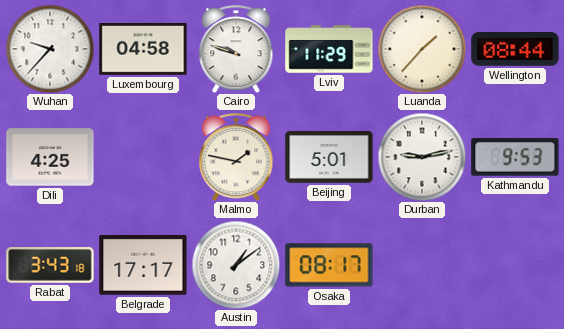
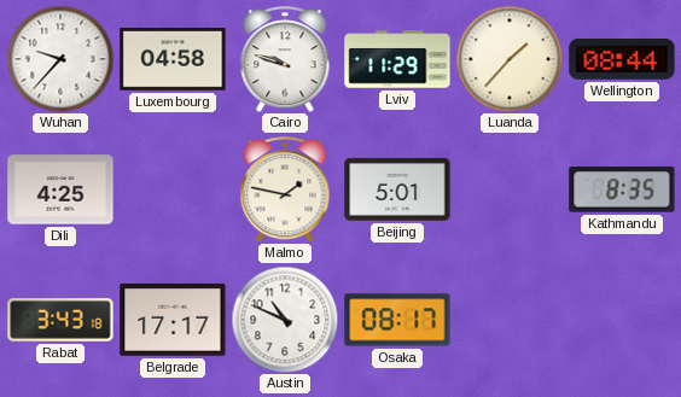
Durban: 9:13 -> none
Kathmandu: 9:53 -> 8:35
Austin: 1:09 -> 10:49
